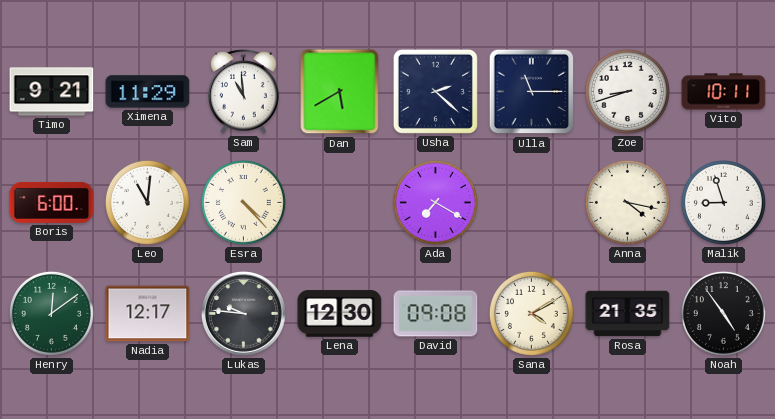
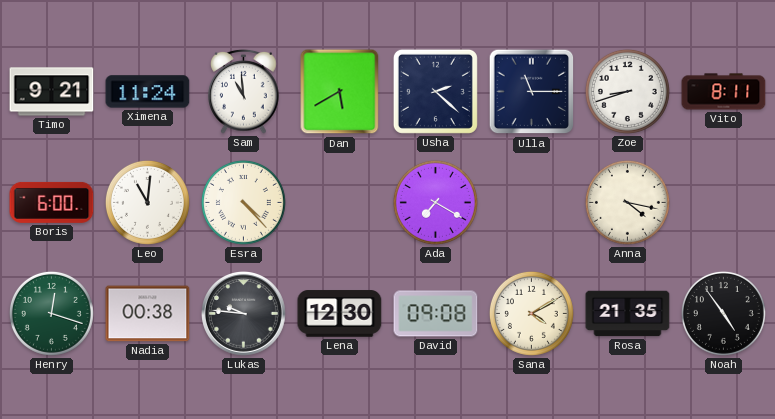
Ximena: 11:29 -> 11:24
Vito: 10:11 -> 8:11
Malik: 8:57 -> none
Henry: 12:09 -> 12:18
Nadia: 12:17 -> 00:38
